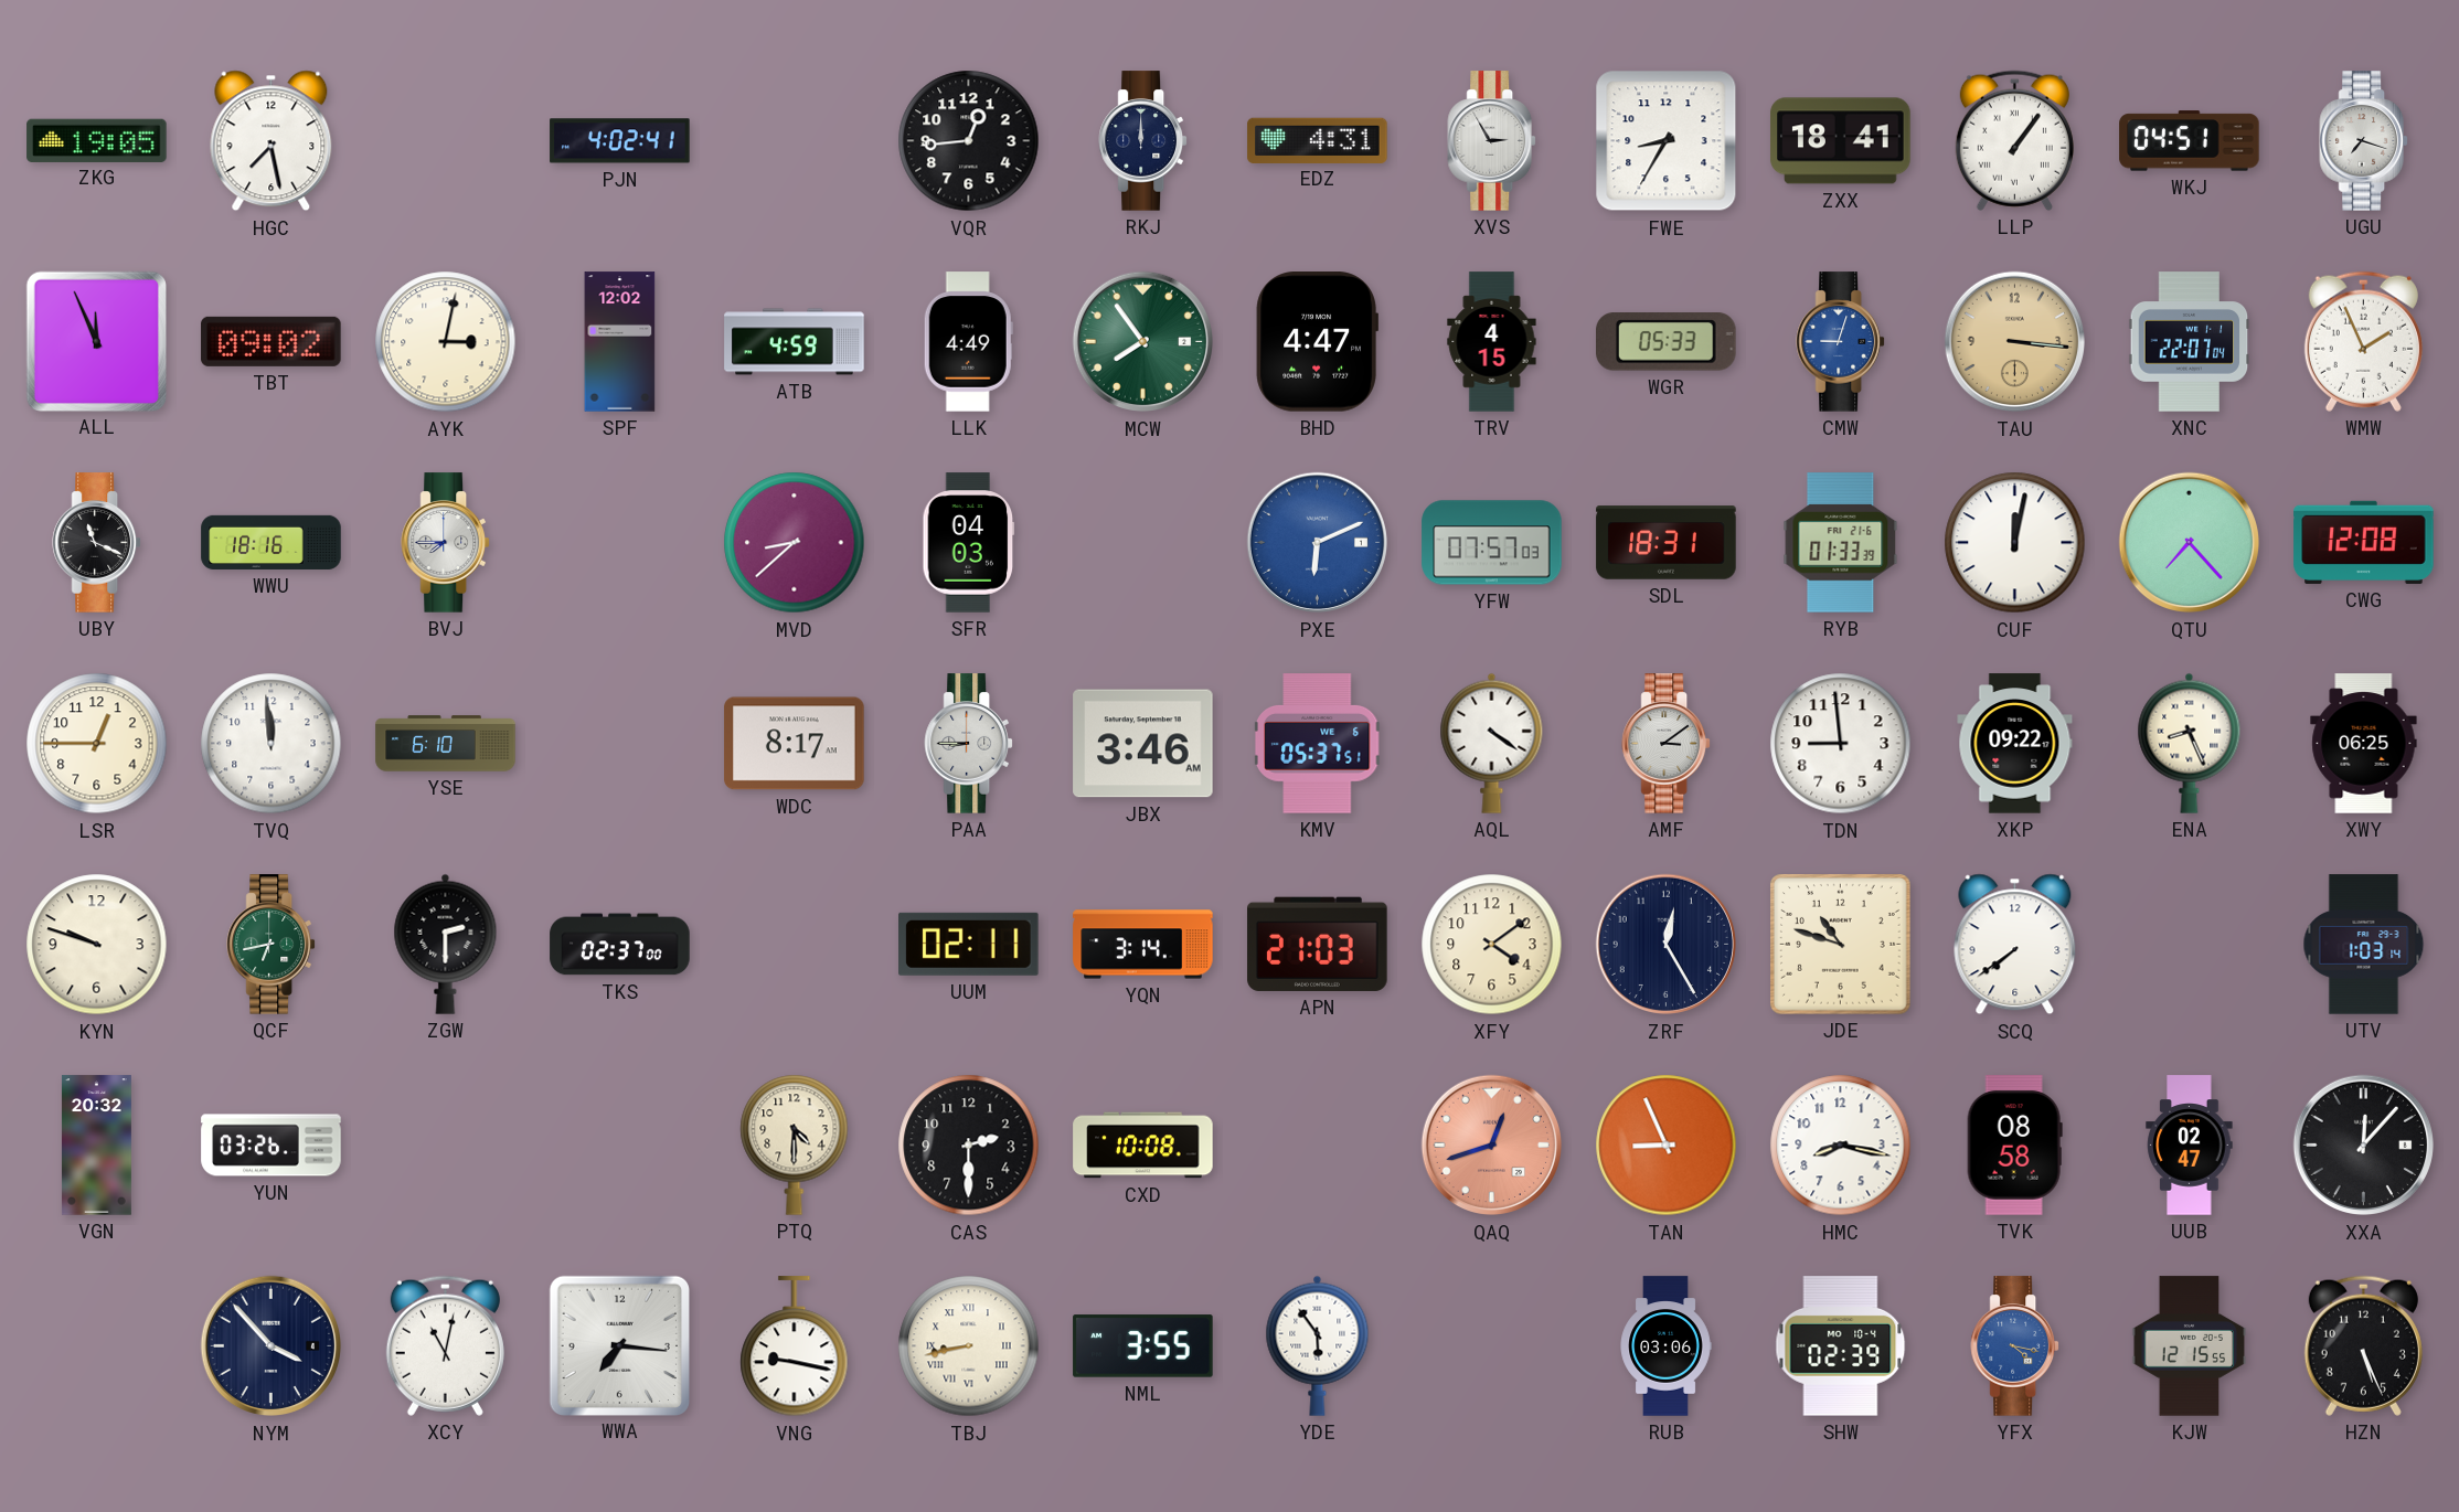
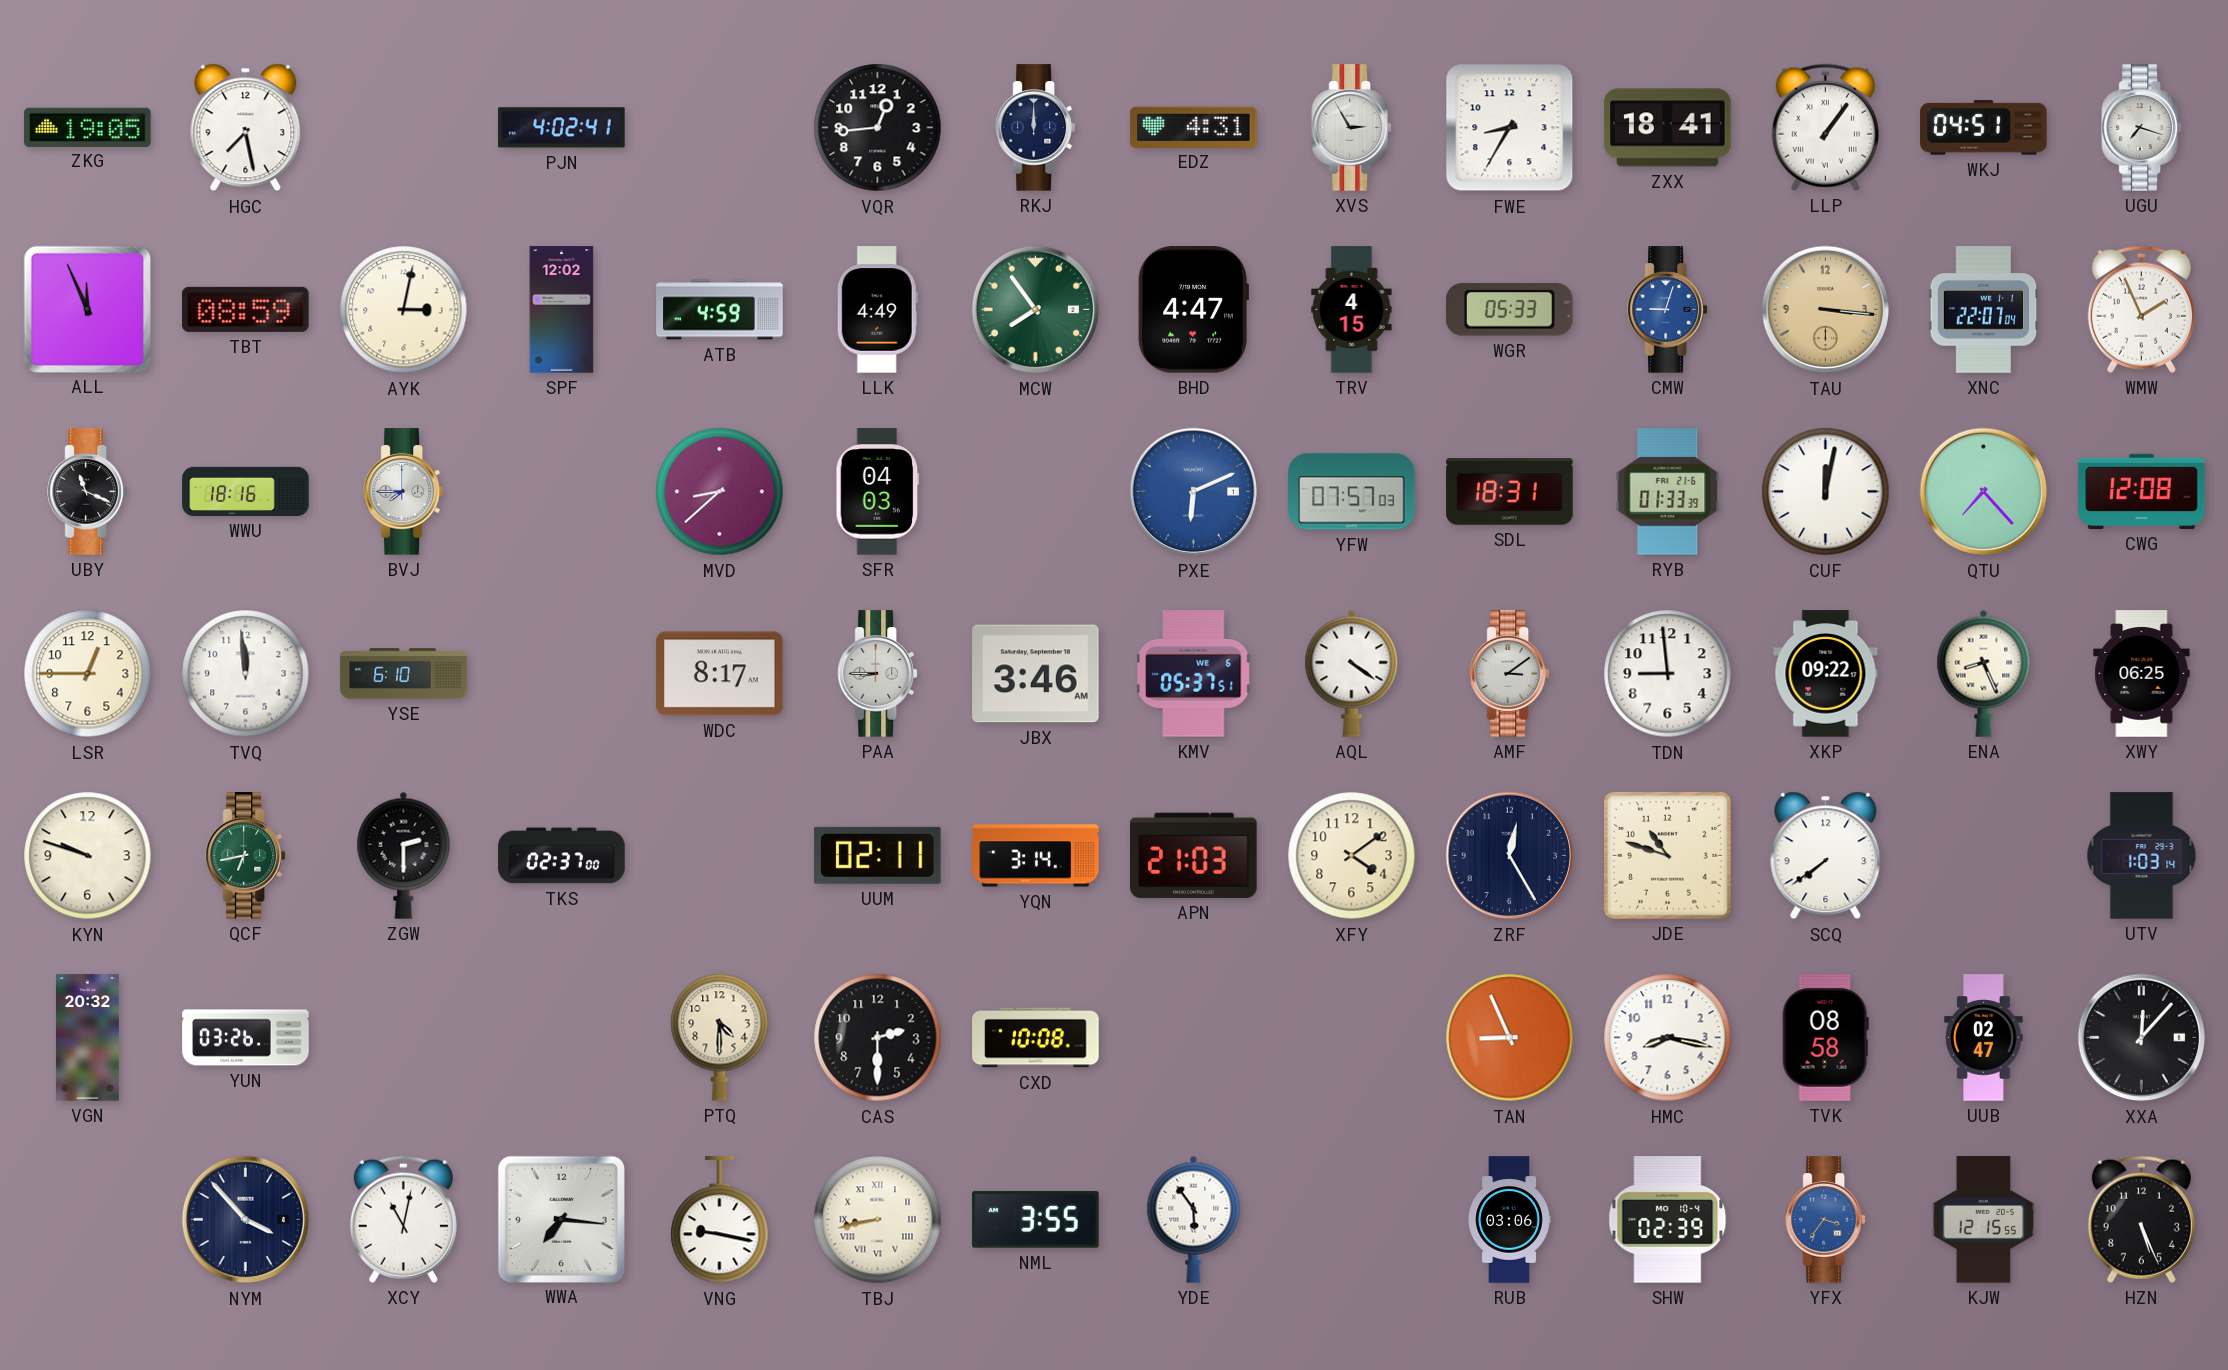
TBT: 09:02 -> 08:59
QAQ: 12:42 -> none
YFX: 4:17 -> 3:36
